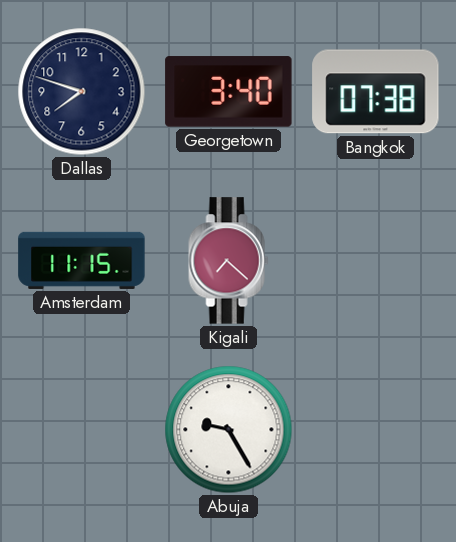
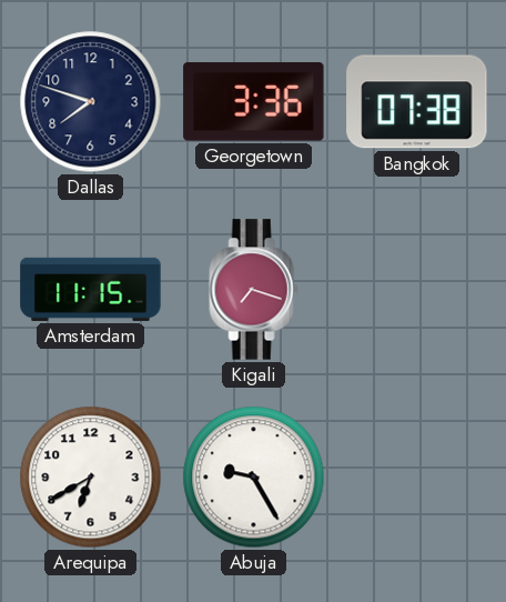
Georgetown: 3:40 -> 3:36
Kigali: 7:22 -> 7:18
Arequipa: none -> 6:40
